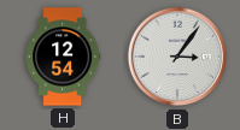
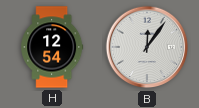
B: 3:06 -> 12:06
